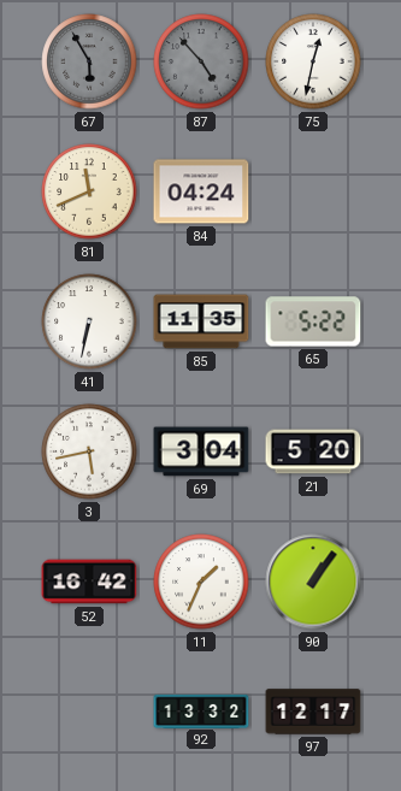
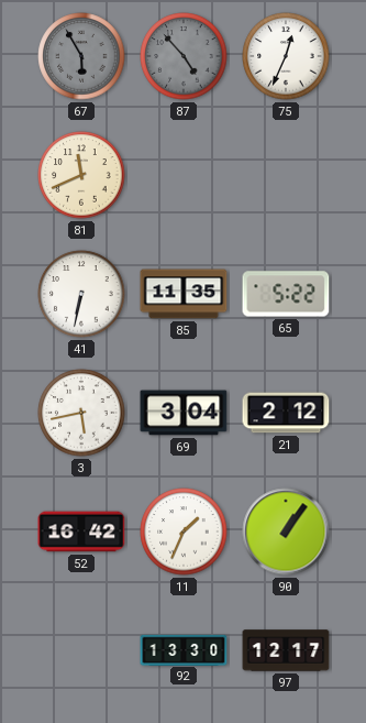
75: 12:32 -> 12:34
84: 04:24 -> none
21: 5:20 -> 2:12
92: 13:32 -> 13:30
